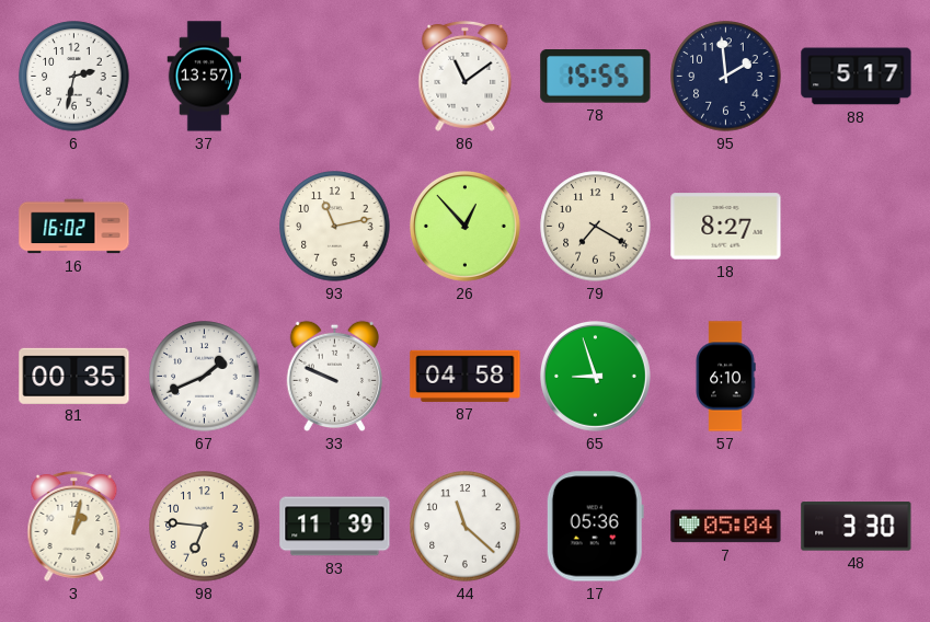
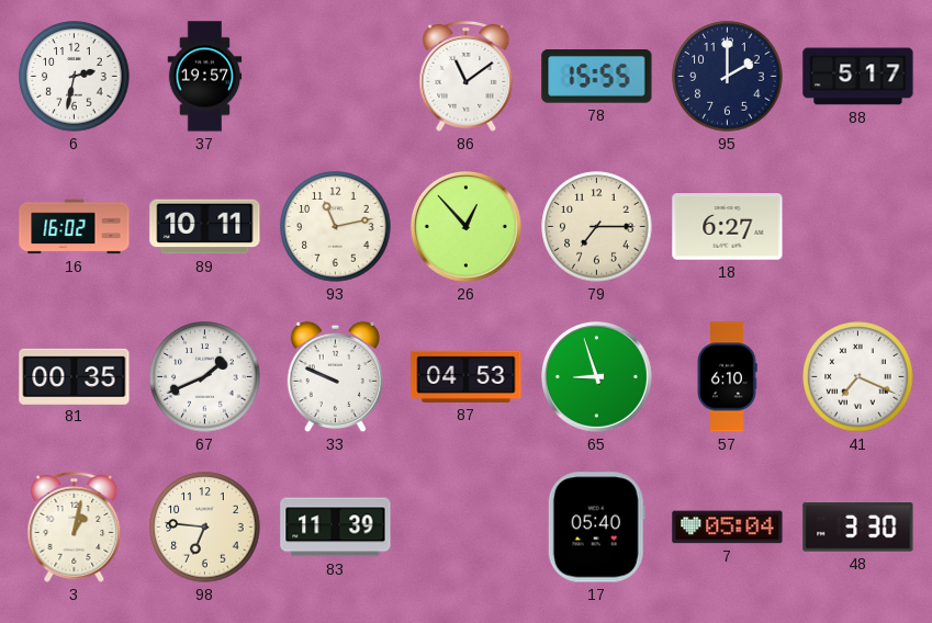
37: 13:57 -> 19:57
95: 1:59 -> 2:00
89: none -> 10:11
79: 7:20 -> 7:15
18: 8:27 -> 6:27
87: 04:58 -> 04:53
41: none -> 7:19
44: 11:22 -> none
17: 05:36 -> 05:40
